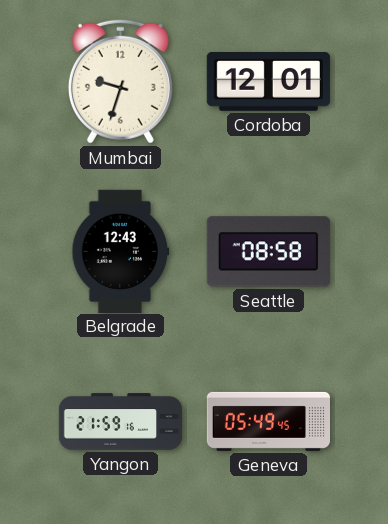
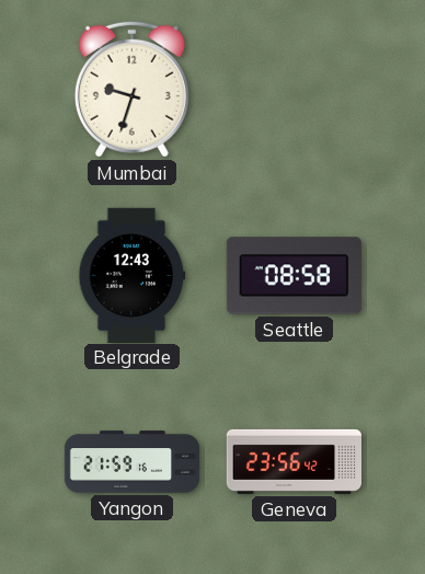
Cordoba: 12:01 -> none
Geneva: 05:49 -> 23:56
